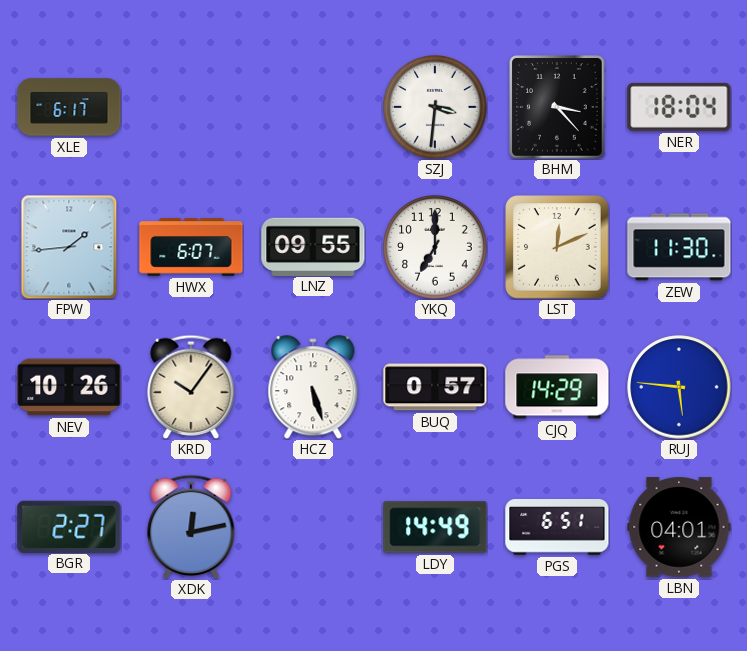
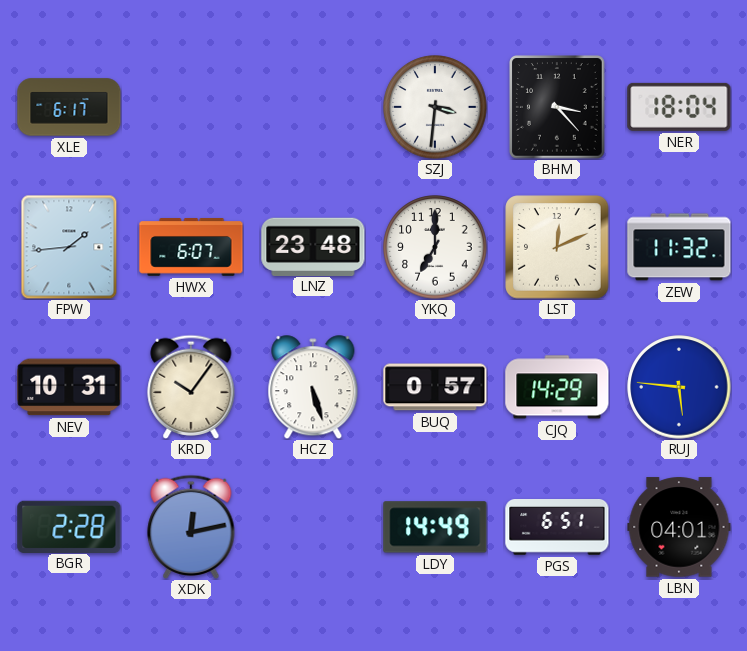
LNZ: 09:55 -> 23:48
ZEW: 11:30 -> 11:32
NEV: 10:26 -> 10:31
BGR: 2:27 -> 2:28
